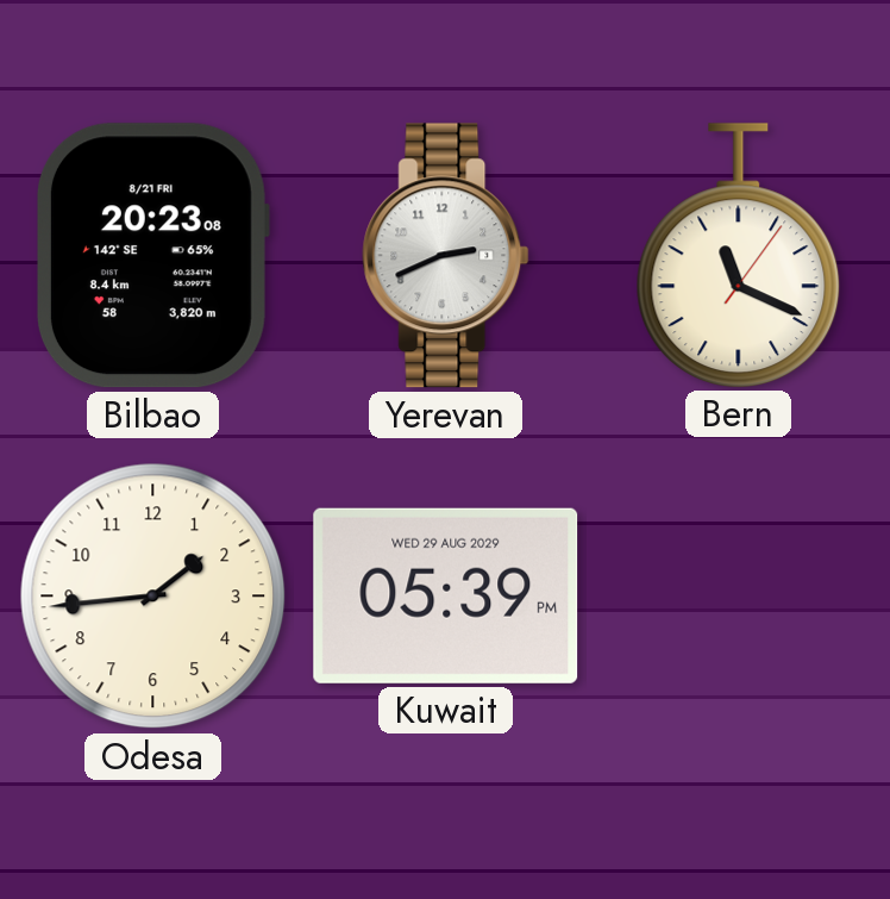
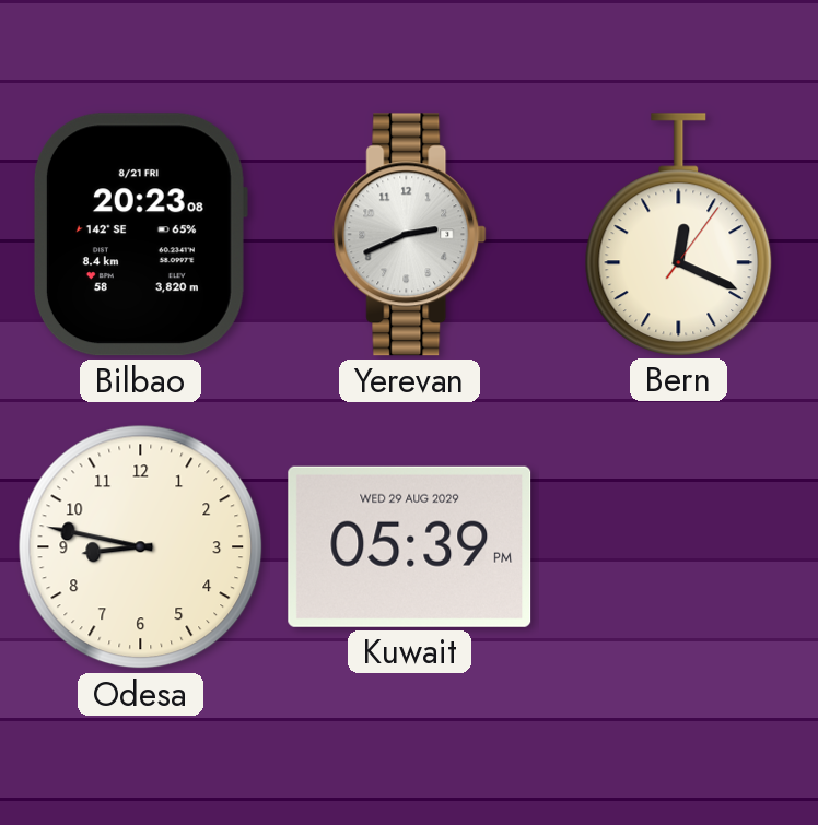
Bern: 11:19 -> 12:19
Odesa: 1:44 -> 8:47
